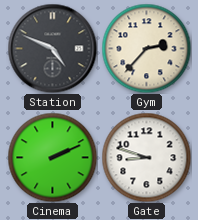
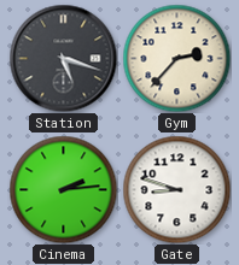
Station: 4:49 -> 5:18
Cinema: 2:11 -> 2:14
